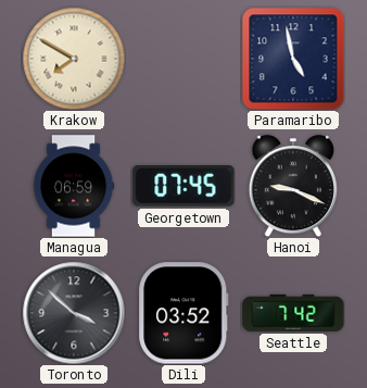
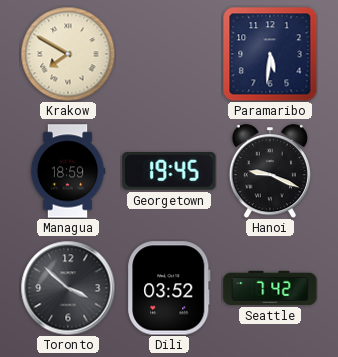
Paramaribo: 4:58 -> 5:31
Managua: 06:59 -> 18:59
Georgetown: 07:45 -> 19:45
